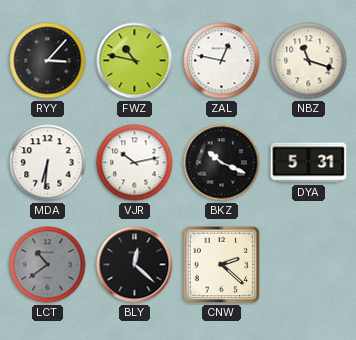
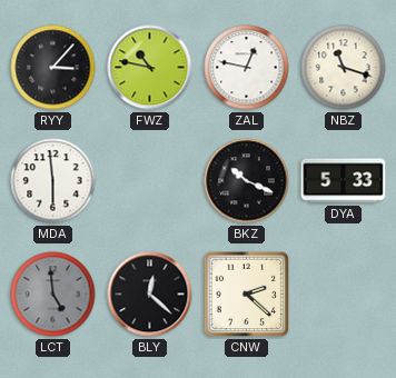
MDA: 6:31 -> 5:59
VJR: 10:13 -> none
DYA: 5:31 -> 5:33
LCT: 10:39 -> 4:59
